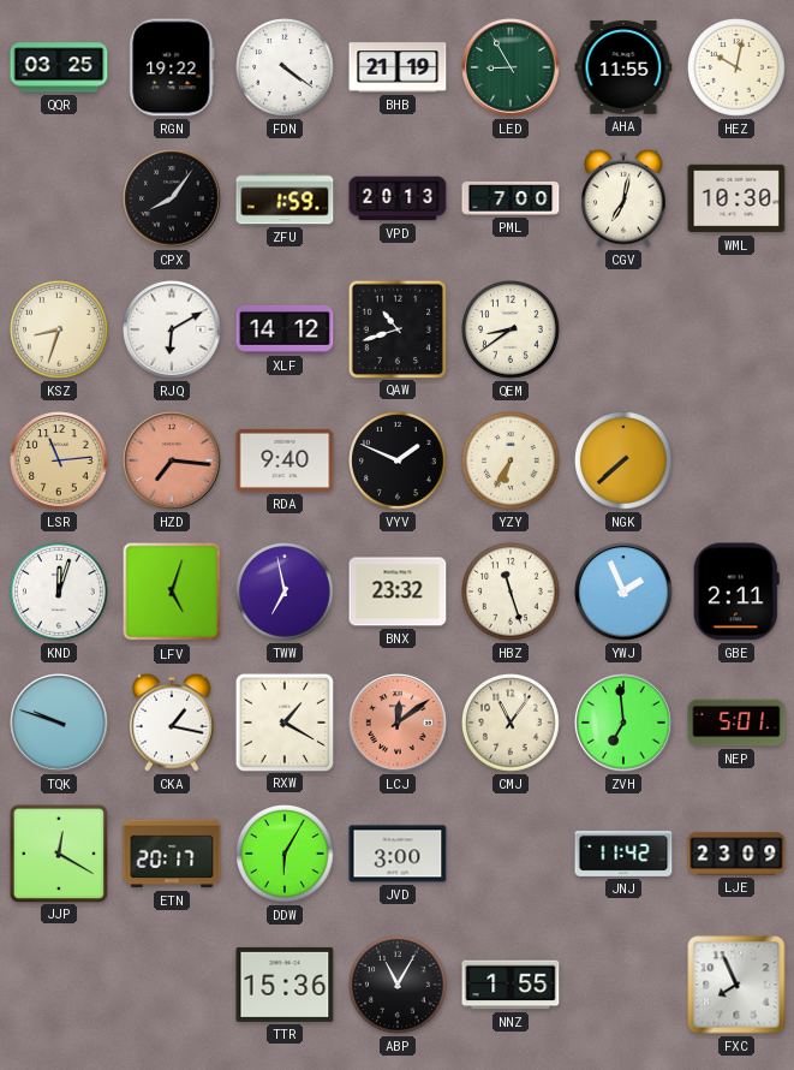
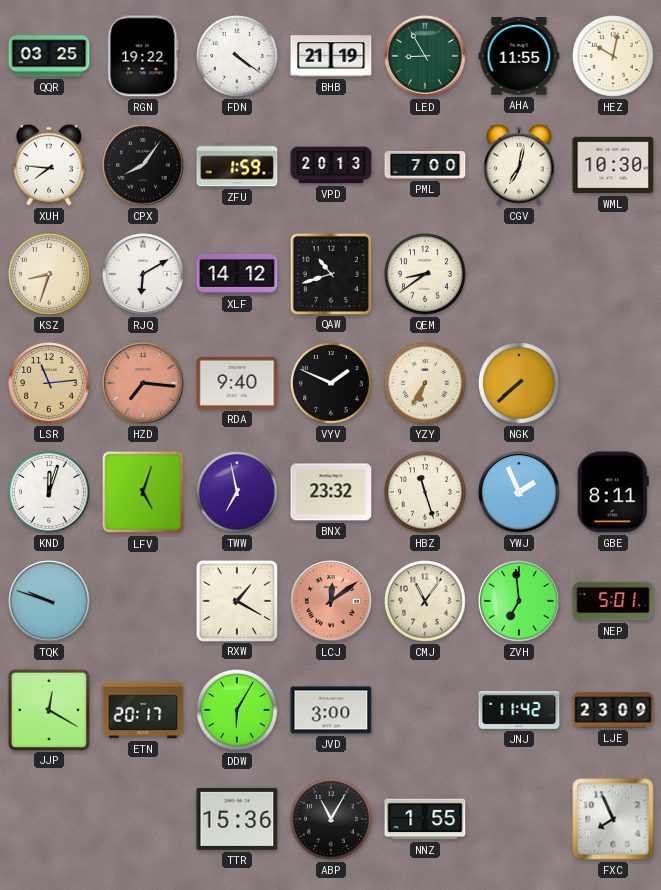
XUH: none -> 7:46
GBE: 2:11 -> 8:11
CKA: 1:17 -> none
